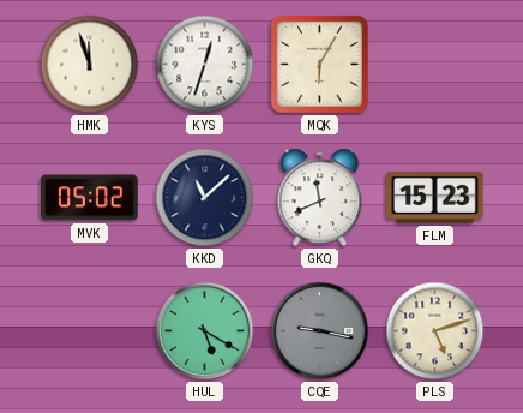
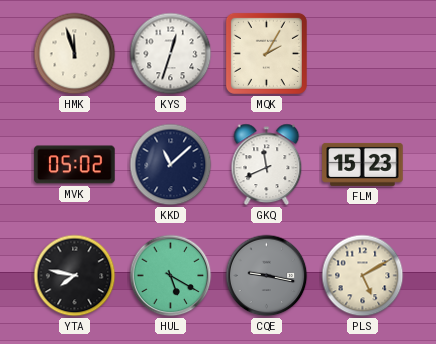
MQK: 6:05 -> 2:05
YTA: none -> 7:47
PLS: 5:12 -> 5:10
